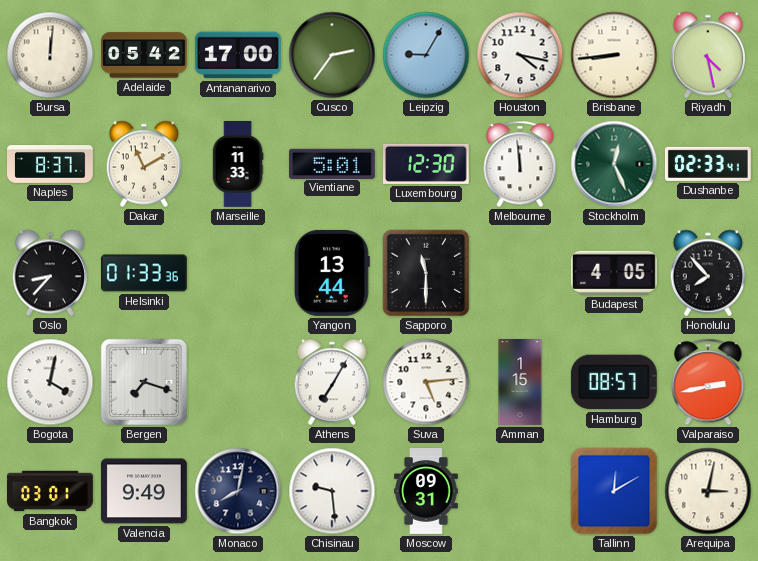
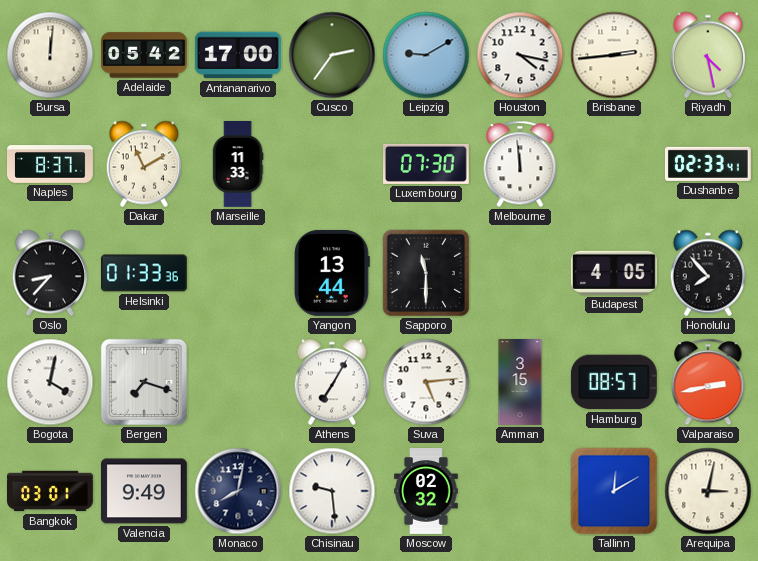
Leipzig: 9:05 -> 9:10
Brisbane: 8:44 -> 2:44
Vientiane: 5:01 -> none
Luxembourg: 12:30 -> 07:30
Stockholm: 12:26 -> none
Amman: 1:15 -> 3:15
Moscow: 09:31 -> 02:32
